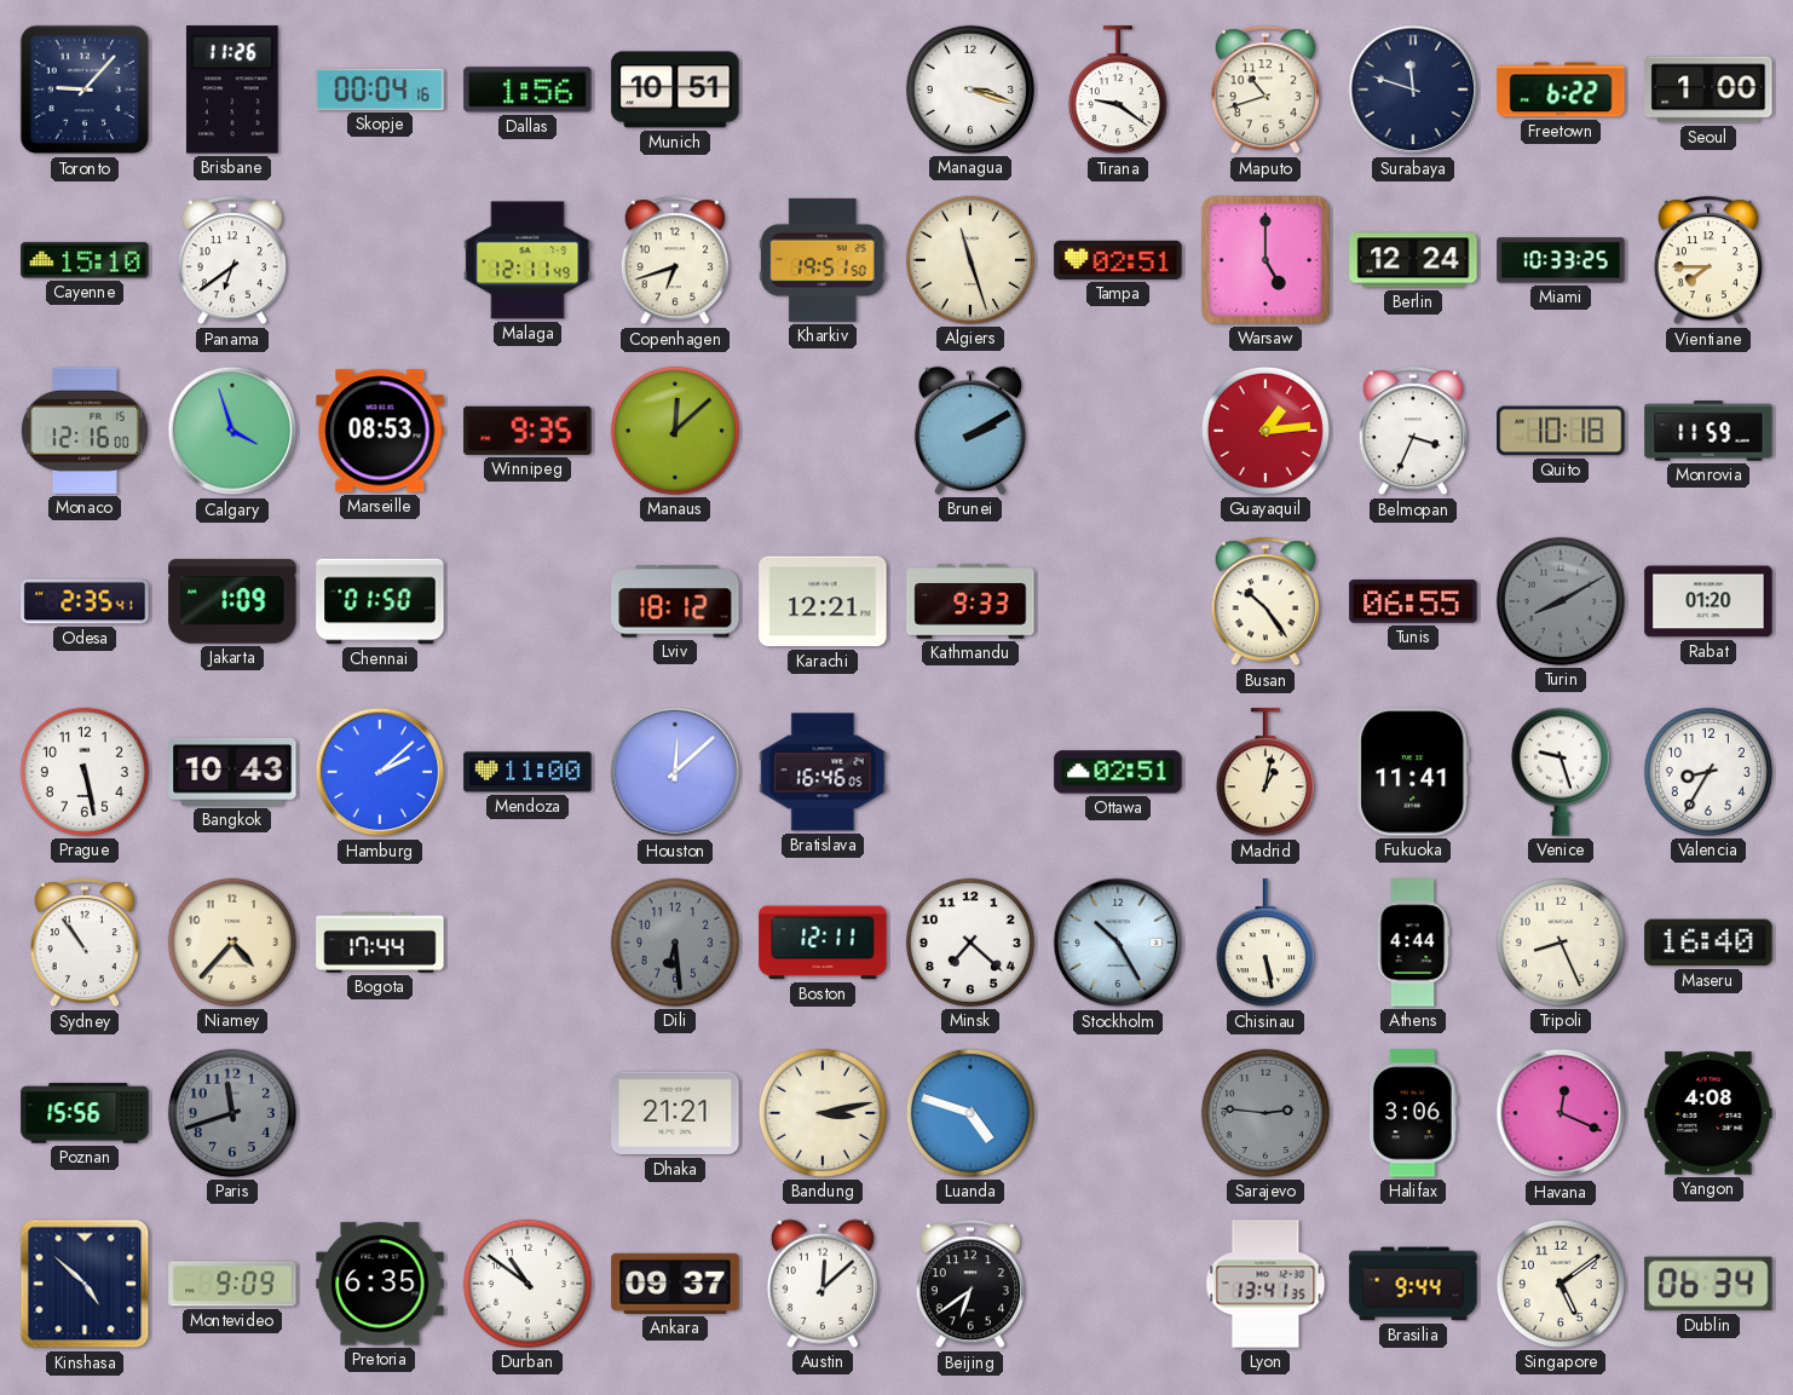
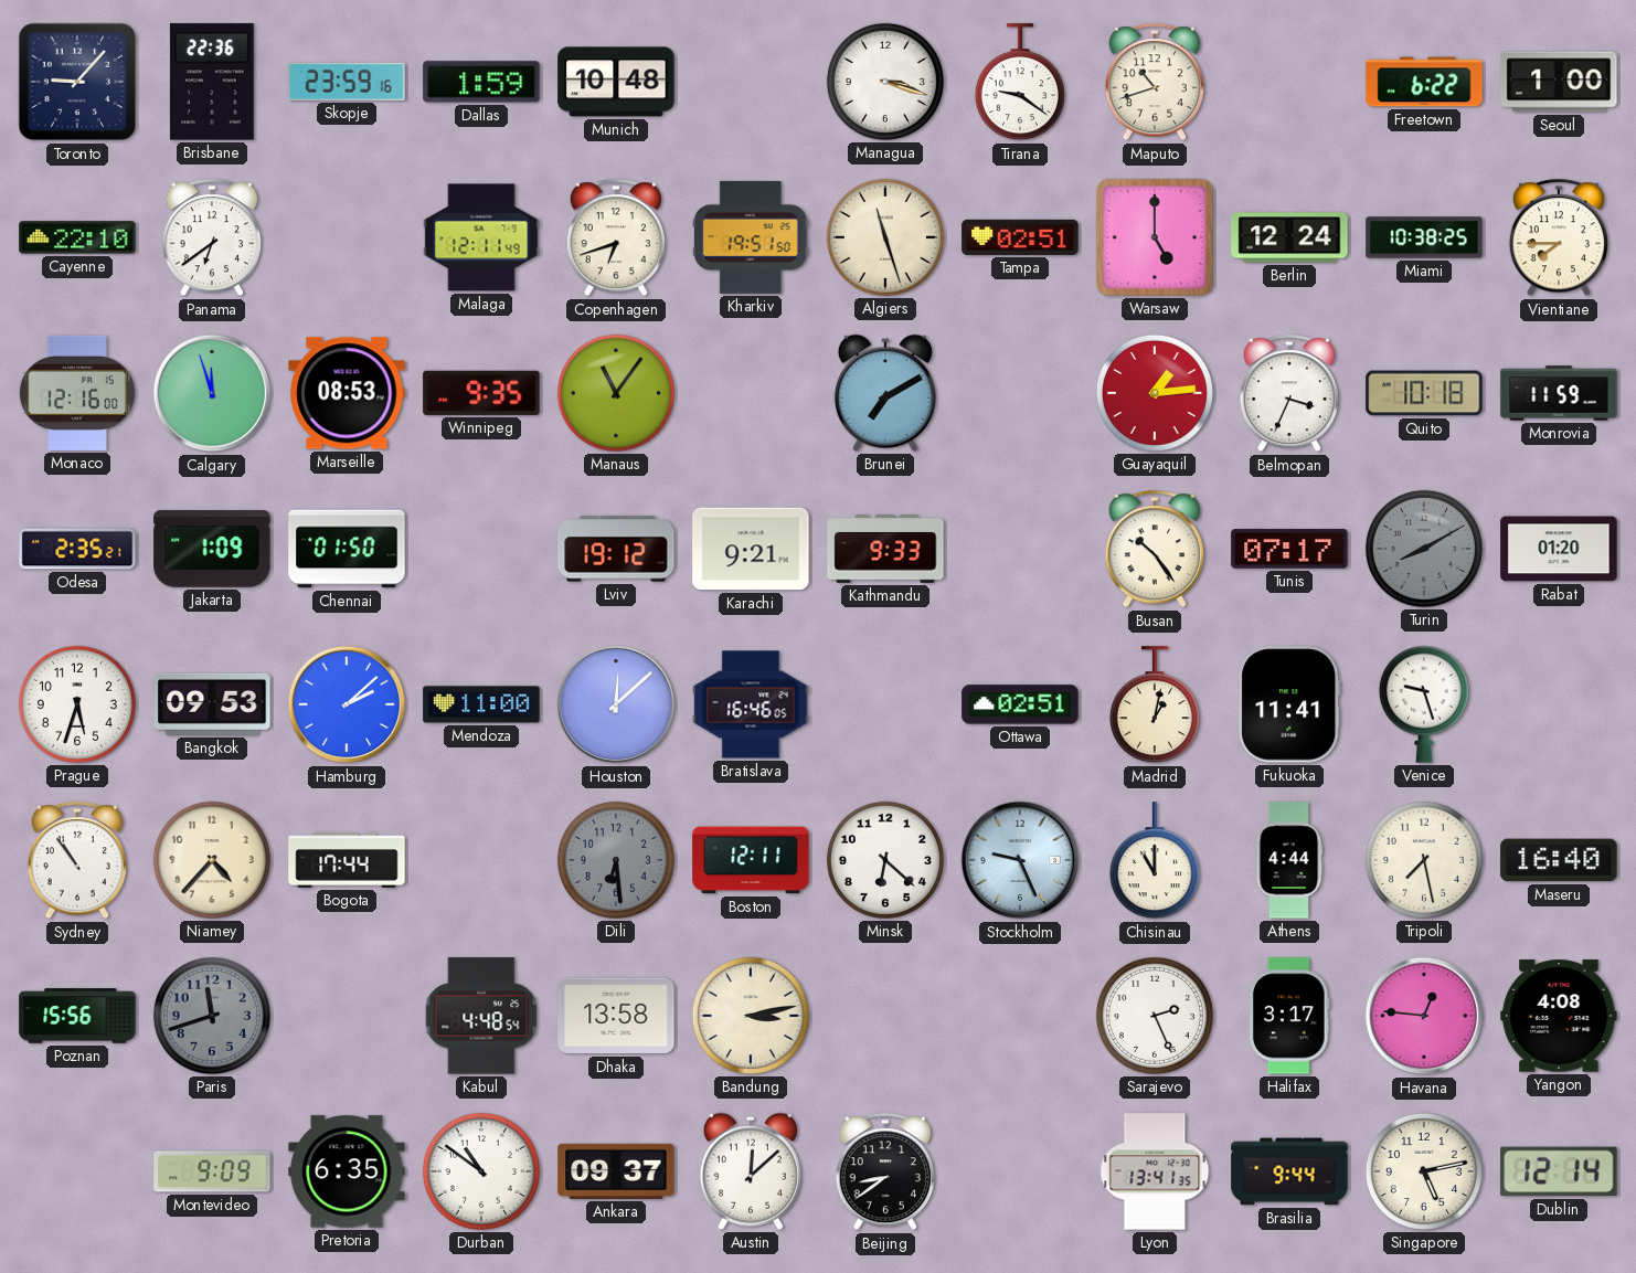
Brisbane: 11:26 -> 22:36
Skopje: 00:04 -> 23:59
Dallas: 1:56 -> 1:59
Munich: 10:51 -> 10:48
Surabaya: 11:48 -> none
Cayenne: 15:10 -> 22:10
Miami: 10:33 -> 10:38
Calgary: 3:57 -> 11:57
Manaus: 12:08 -> 11:06
Brunei: 2:10 -> 7:10
Odesa: 2:35:41 -> 2:35:21
Lviv: 18:12 -> 19:12
Karachi: 12:21 -> 9:21
Tunis: 06:55 -> 07:17
Prague: 5:28 -> 5:33
Bangkok: 10:43 -> 09:53
Valencia: 8:35 -> none
Minsk: 7:22 -> 6:22
Stockholm: 10:25 -> 9:26
Chisinau: 5:28 -> 11:00
Tripoli: 8:26 -> 7:28
Kabul: none -> 4:48
Dhaka: 21:21 -> 13:58
Luanda: 4:48 -> none
Sarajevo: 2:46 -> 2:26
Sarajevo dial: grey -> white
Halifax: 3:06 -> 3:17
Havana: 12:19 -> 12:46
Kinshasa: 4:52 -> none
Beijing: 6:39 -> 8:39
Singapore: 5:09 -> 5:13
Dublin: 06:34 -> 12:14
